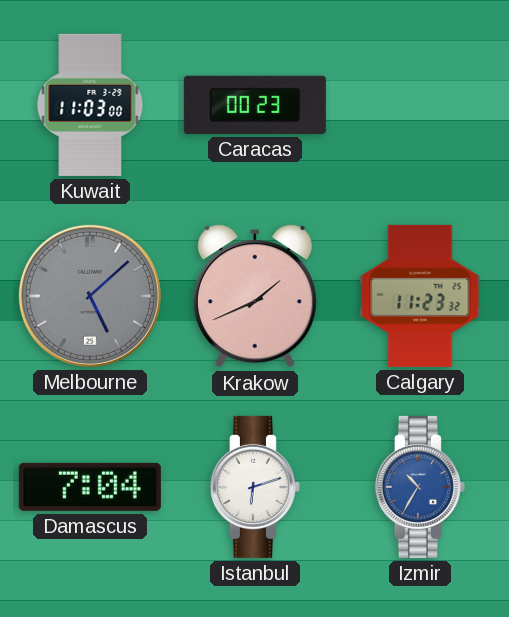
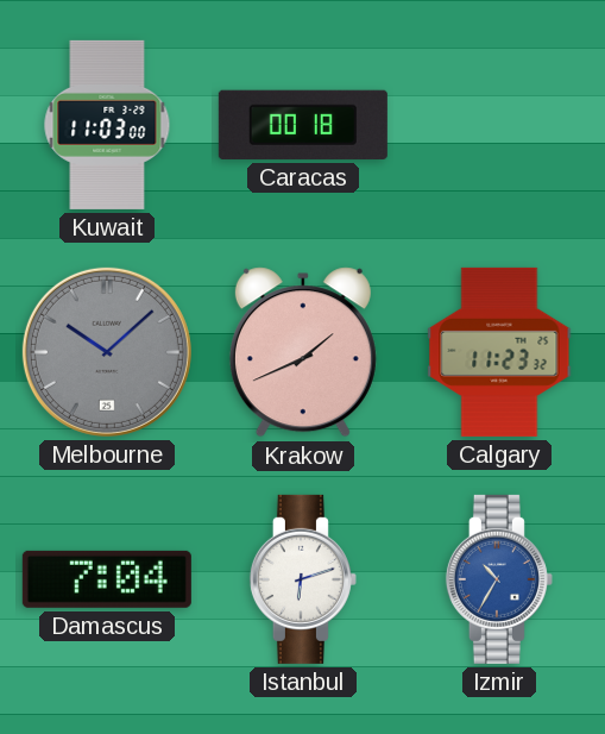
Caracas: 00:23 -> 00:18
Melbourne: 5:08 -> 10:08
